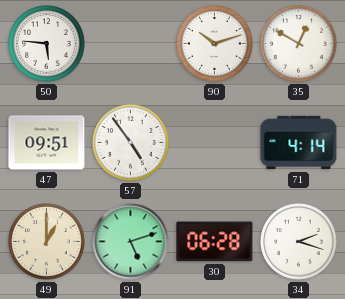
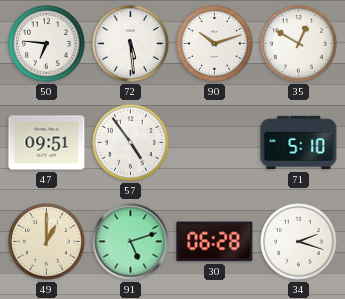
50: 5:46 -> 6:46
72: none -> 5:29
71: 4:14 -> 5:10
